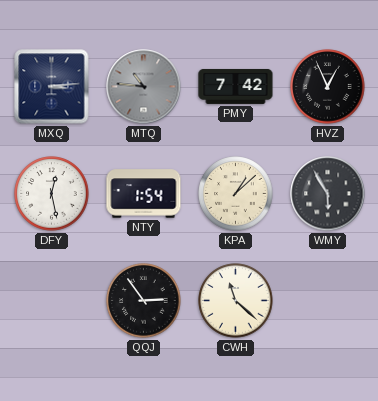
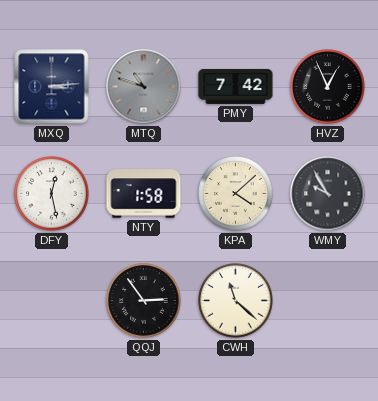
MTQ: 10:46 -> 10:48
NTY: 1:54 -> 1:58
KPA: 1:08 -> 4:08
WMY: 5:55 -> 9:55
